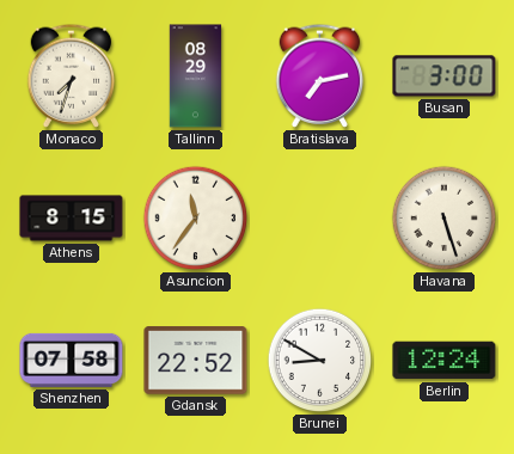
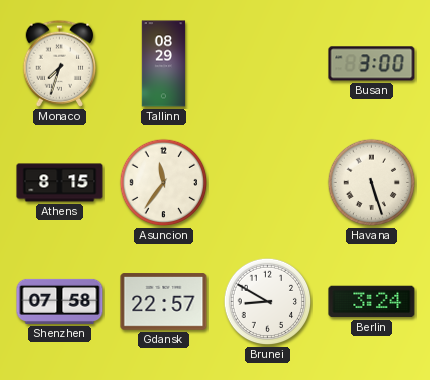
Bratislava: 7:13 -> none
Gdansk: 22:52 -> 22:57
Berlin: 12:24 -> 3:24
